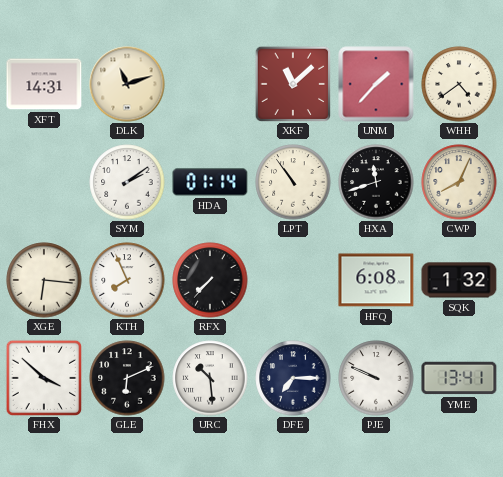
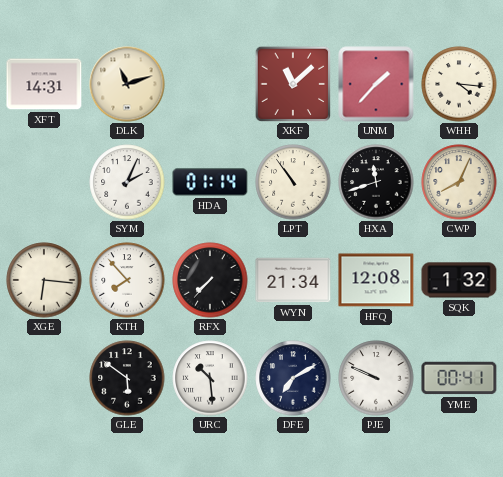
WHH: 4:39 -> 4:16
SYM: 2:09 -> 2:04
KTH: 7:56 -> 7:53
WYN: none -> 21:34
HFQ: 6:08 -> 12:08
FHX: 3:52 -> none
GLE: 6:11 -> 5:51
DFE: 7:15 -> 7:10
YME: 13:41 -> 00:41
